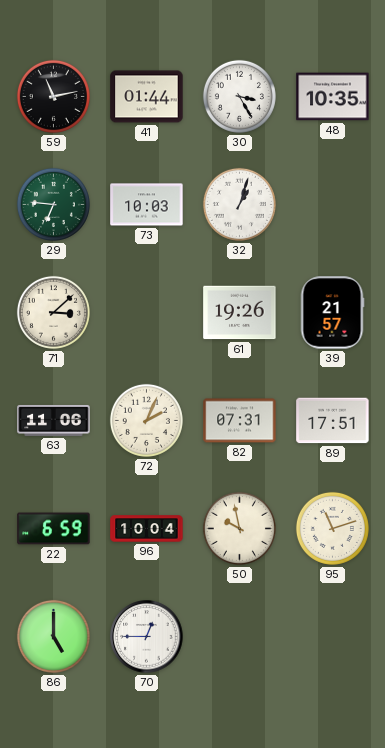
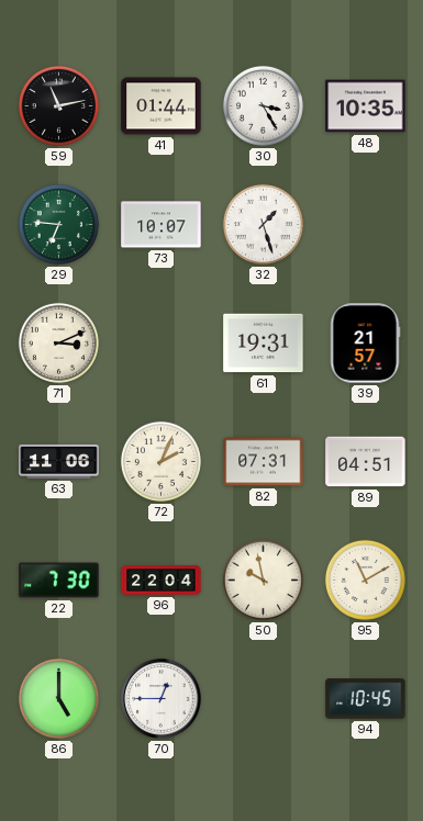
73: 10:03 -> 10:07
32: 1:03 -> 1:27
71: 3:08 -> 3:11
61: 19:26 -> 19:31
89: 17:51 -> 04:51
22: 6:59 -> 7:30
96: 10:04 -> 22:04
95: 11:12 -> 11:10
94: none -> 10:45
